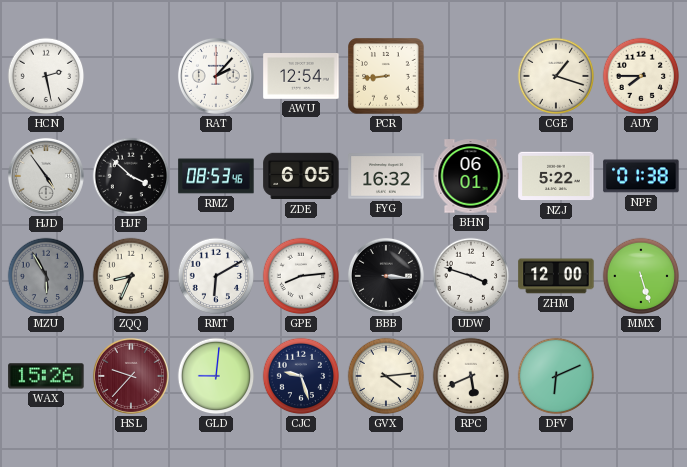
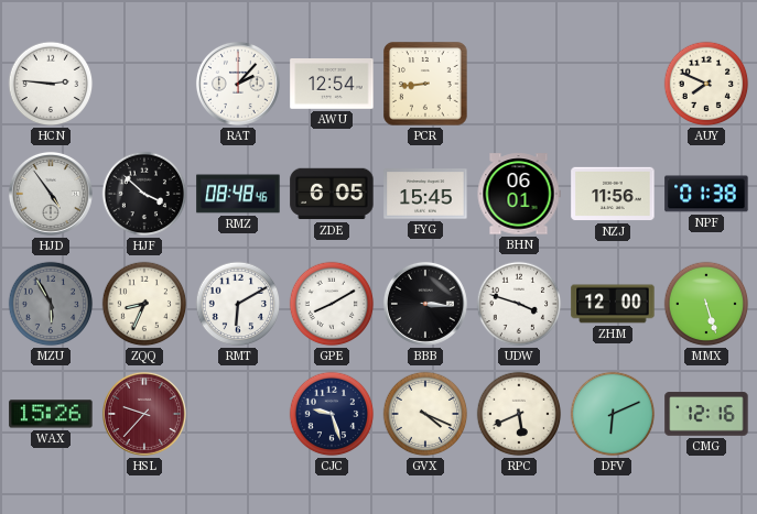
HCN: 2:28 -> 2:46
CGE: 1:18 -> none
AUY: 7:45 -> 7:49
RMZ: 08:53 -> 08:48
FYG: 16:32 -> 15:45
NZJ: 5:22 -> 11:56
GPE: 8:14 -> 8:10
GLD: 9:01 -> none
GVX: 4:14 -> 4:19
CMG: none -> 12:16
